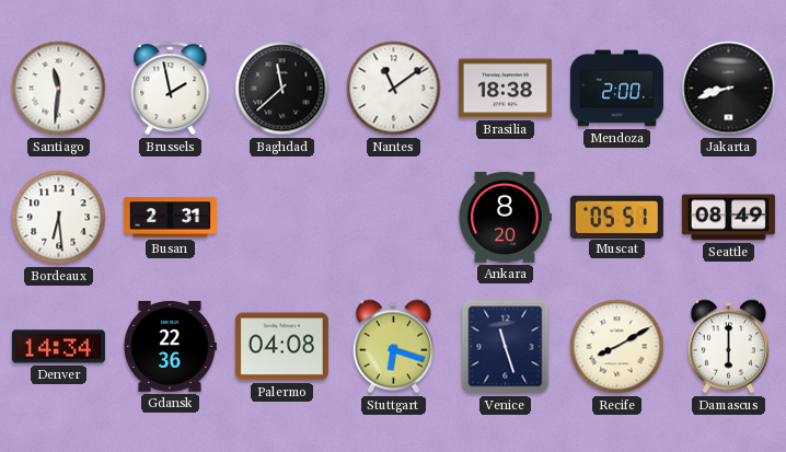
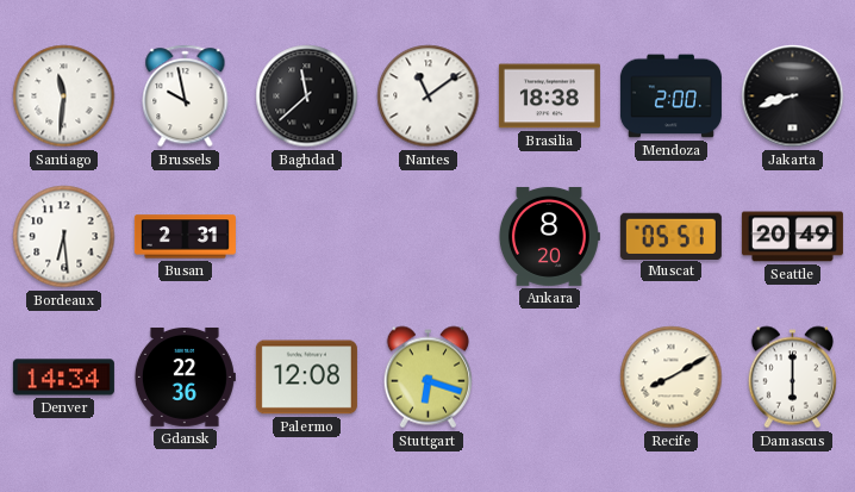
Brussels: 1:58 -> 9:58
Seattle: 08:49 -> 20:49
Palermo: 04:08 -> 12:08
Venice: 11:27 -> none
